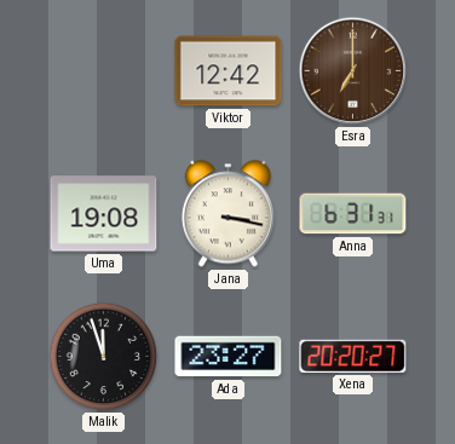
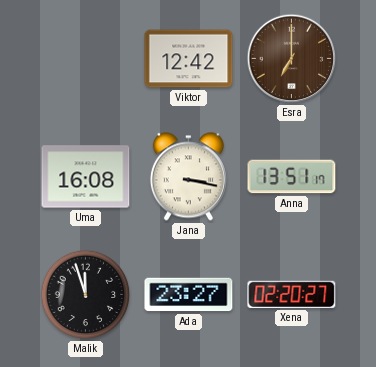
Uma: 19:08 -> 16:08
Anna: 6:31 -> 13:51
Xena: 20:20 -> 02:20
